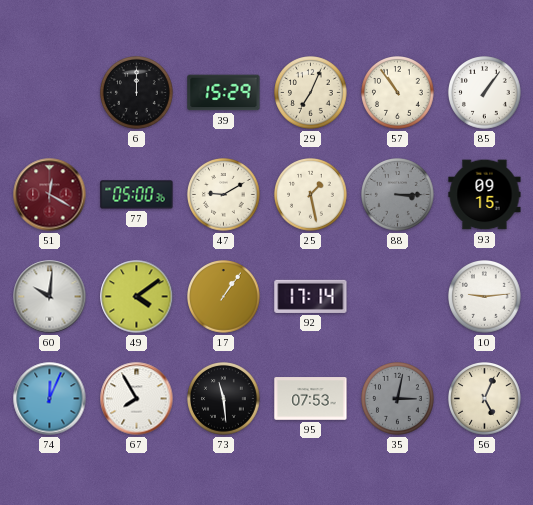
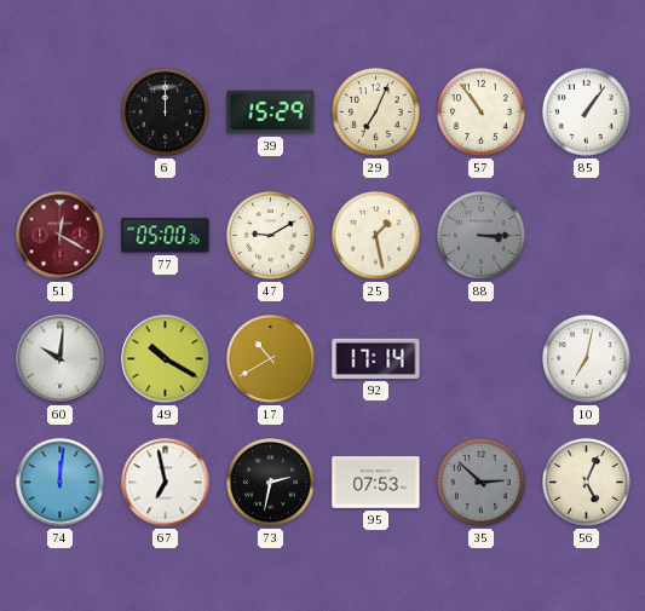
93: 09:15 -> none
49: 4:09 -> 10:20
17: 1:06 -> 10:40
10: 9:14 -> 7:02
74: 12:04 -> 12:01
67: 7:55 -> 6:58
73: 11:29 -> 2:32
35: 3:02 -> 2:52
